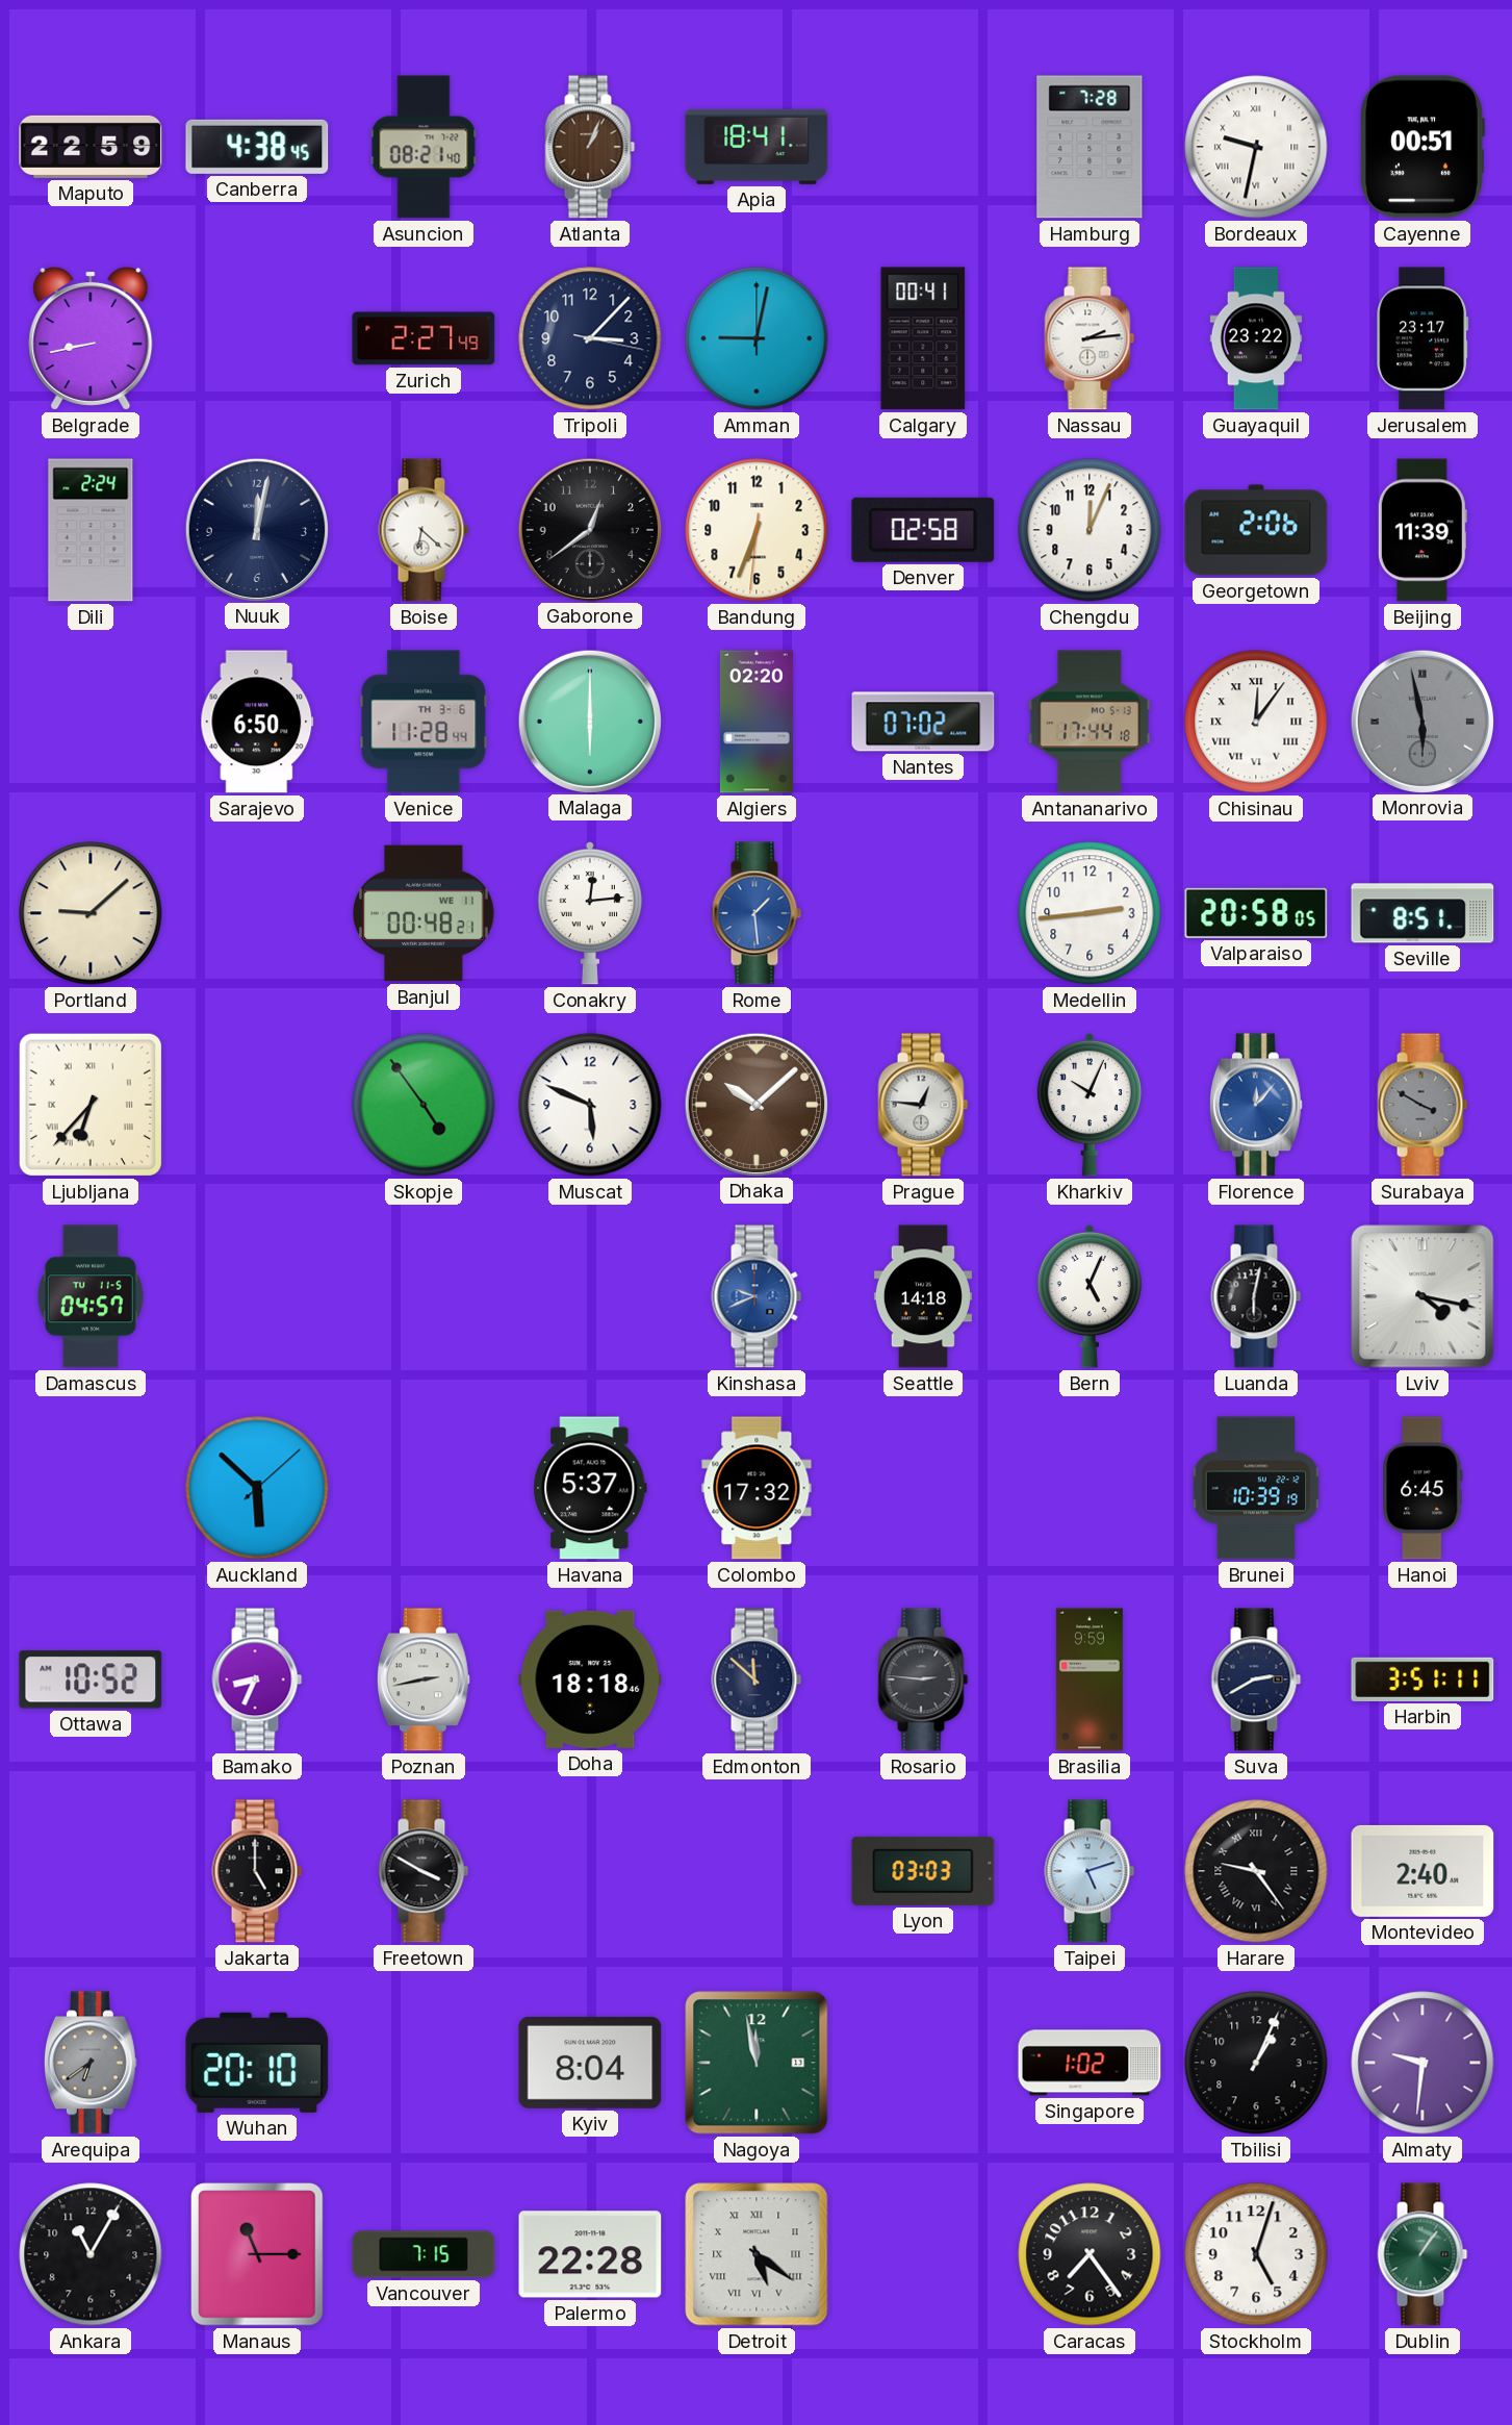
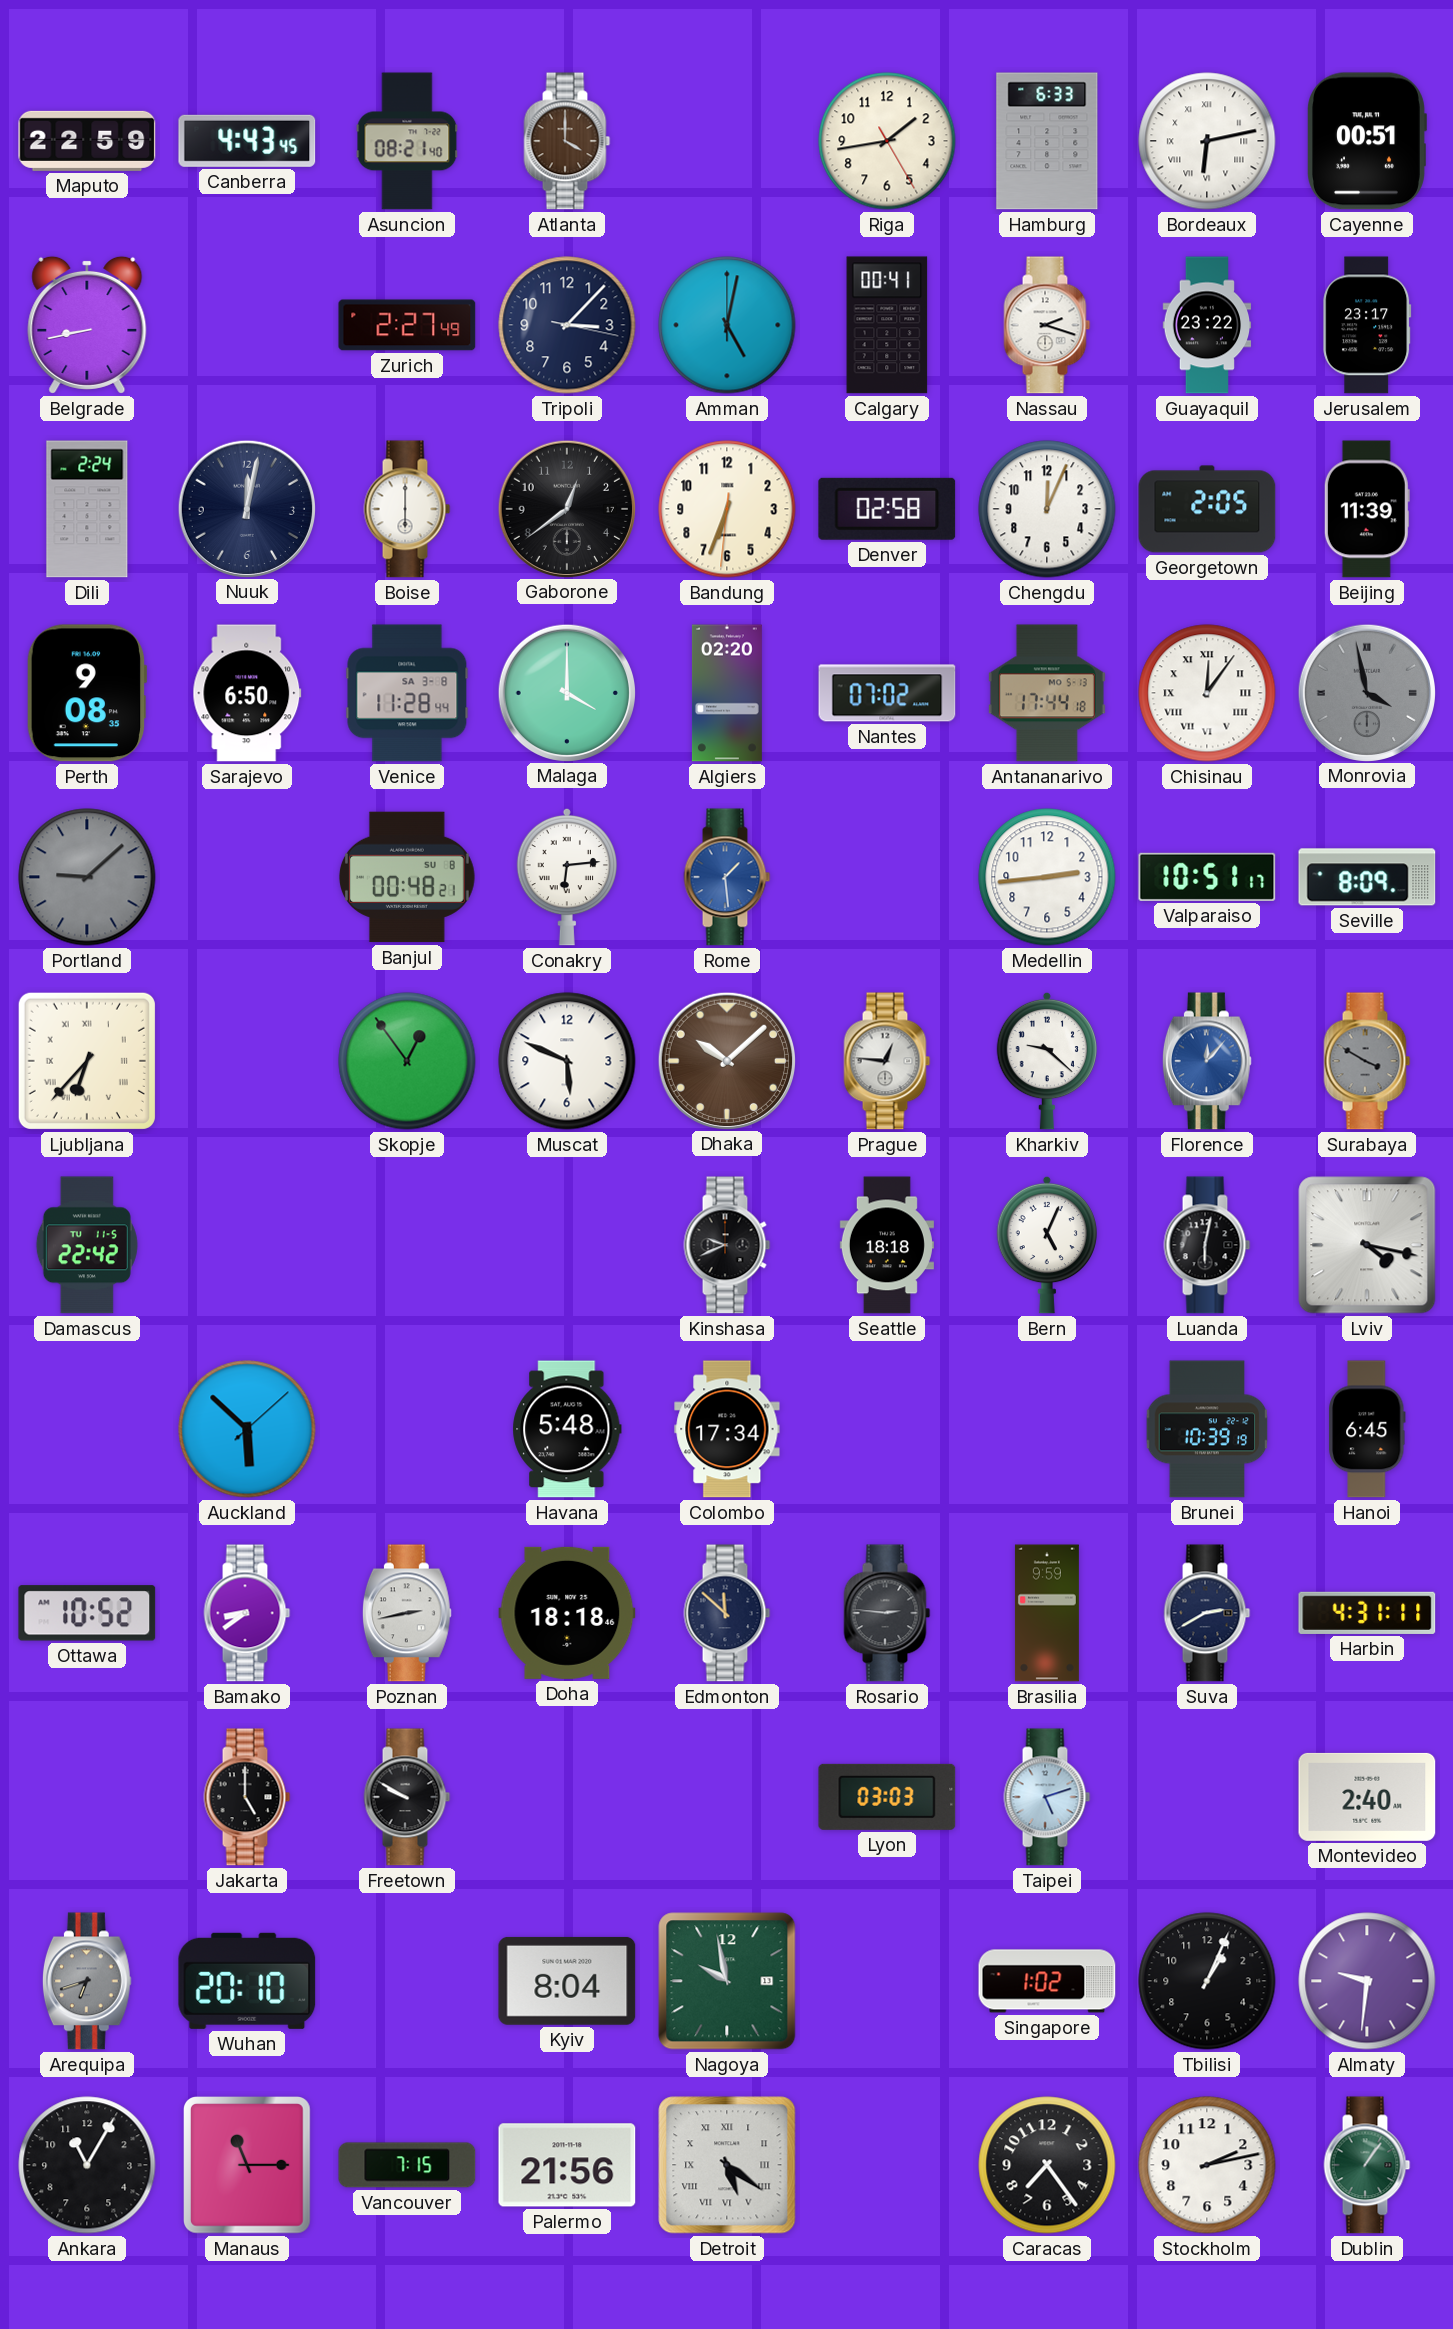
Canberra: 4:38 -> 4:43
Atlanta: 1:04 -> 4:00
Apia: 18:41 -> none
Riga: none -> 1:43
Hamburg: 7:28 -> 6:33
Bordeaux: 9:32 -> 6:13
Amman: 9:02 -> 5:02
Nassau: 2:14 -> 2:18
Boise: 6:22 -> 6:00
Georgetown: 2:06 -> 2:05
Perth: none -> 9:08
Venice date: TH 3-6 -> SA 3-8
Malaga: 6:00 -> 4:00
Monrovia: 5:58 -> 3:58
Portland dial: cream -> grey
Banjul date: WE 11 -> SU 8
Conakry: 12:14 -> 6:14
Valparaiso: 20:58 -> 10:51
Seville: 8:51 -> 8:09
Skopje: 4:54 -> 12:54
Kharkiv: 10:04 -> 9:22
Damascus: 04:57 -> 22:42
Kinshasa dial: blue -> black
Seattle: 14:18 -> 18:18
Havana: 5:37 -> 5:48
Colombo: 17:32 -> 17:34
Bamako: 8:34 -> 8:39
Harbin: 3:51 -> 4:31
Freetown: 3:50 -> 9:50
Harare: 9:24 -> none
Arequipa: 6:39 -> 6:42
Nagoya: 11:58 -> 9:58
Palermo: 22:28 -> 21:56
Stockholm: 5:03 -> 2:13
